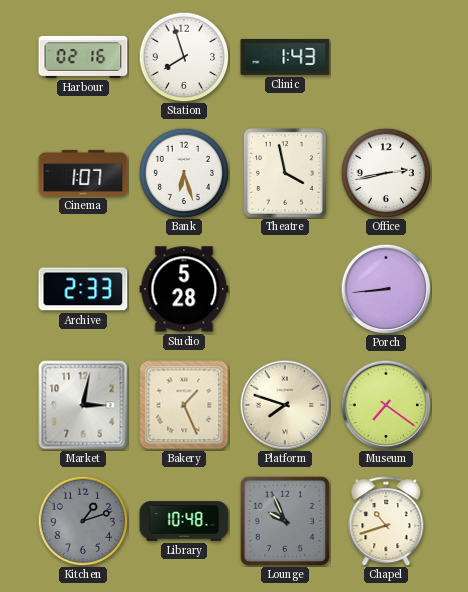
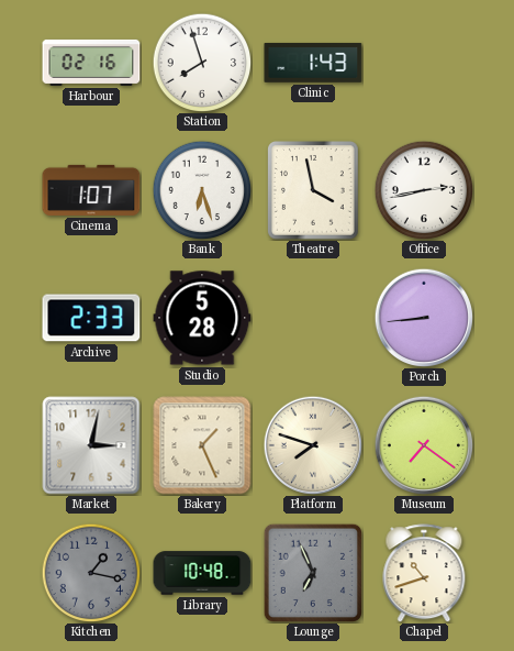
Kitchen: 1:12 -> 1:17
Lounge: 9:56 -> 6:56
